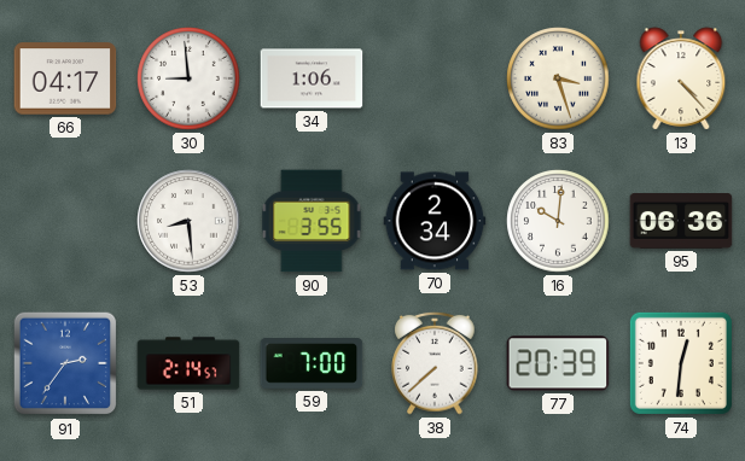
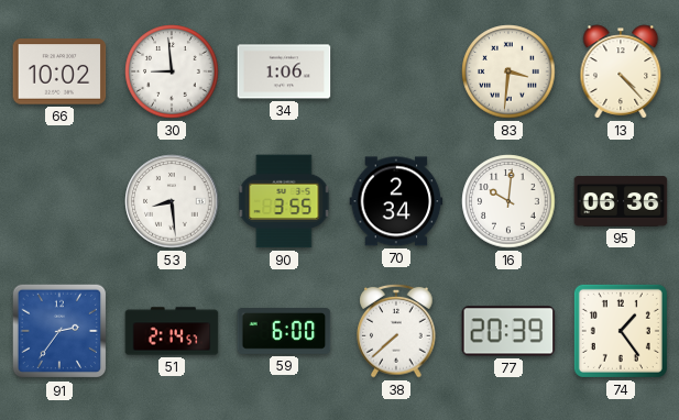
66: 04:17 -> 10:02
83: 3:27 -> 3:31
59: 7:00 -> 6:00
74: 12:31 -> 1:24
